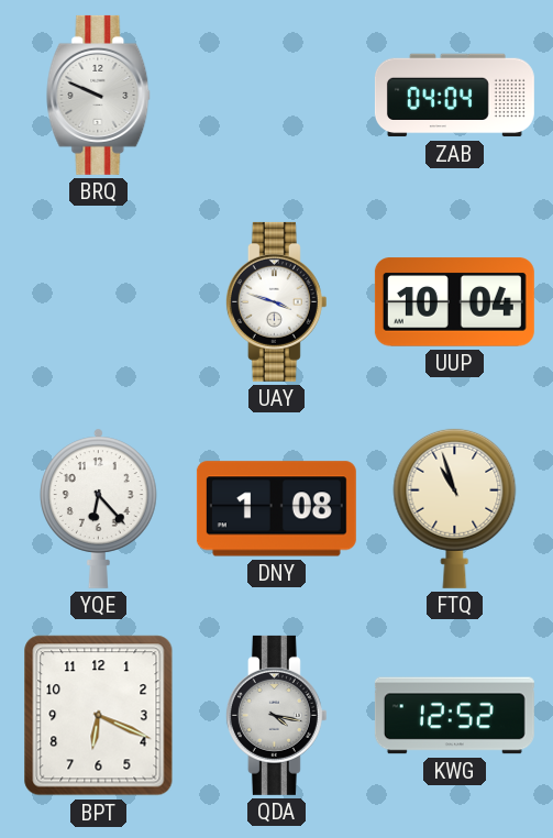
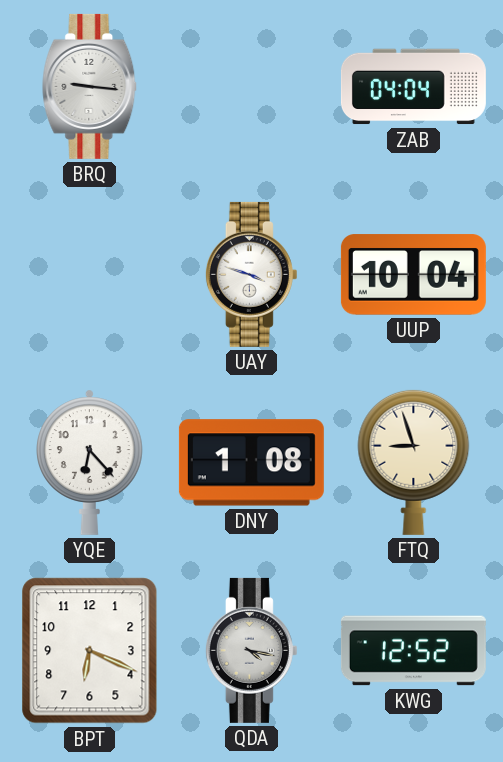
BRQ: 9:49 -> 9:16
FTQ: 10:57 -> 8:57
